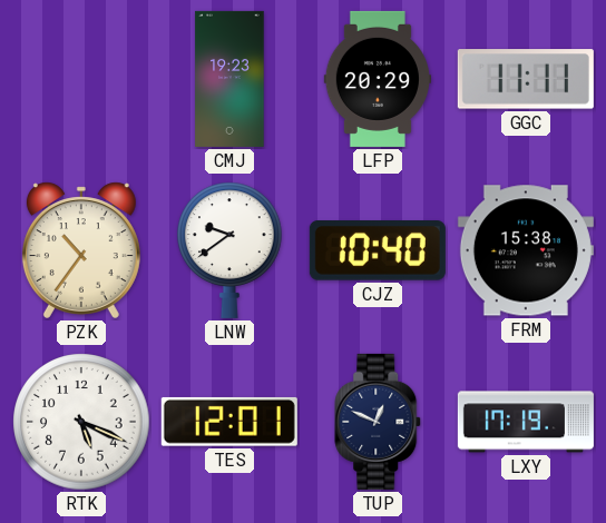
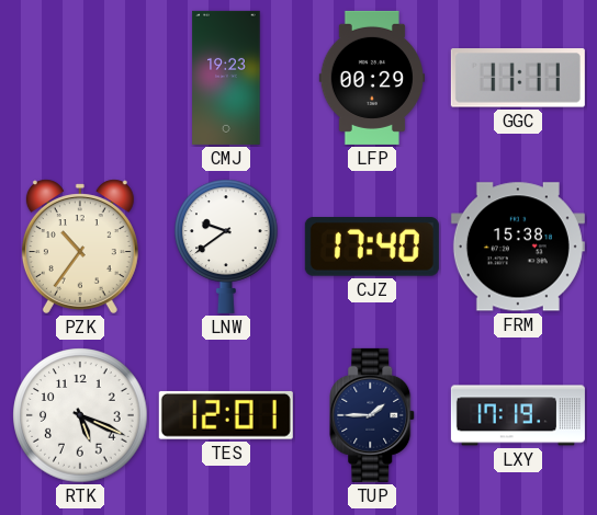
LFP: 20:29 -> 00:29
CJZ: 10:40 -> 17:40
TUP: 12:49 -> 1:45
